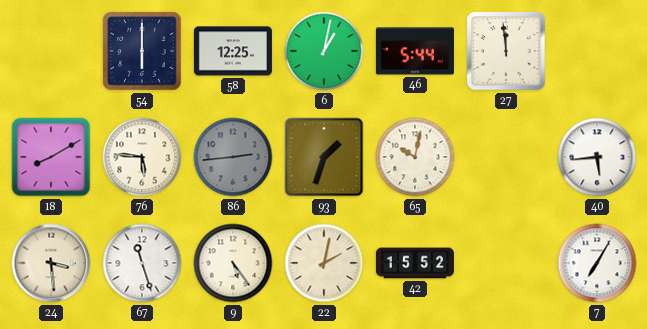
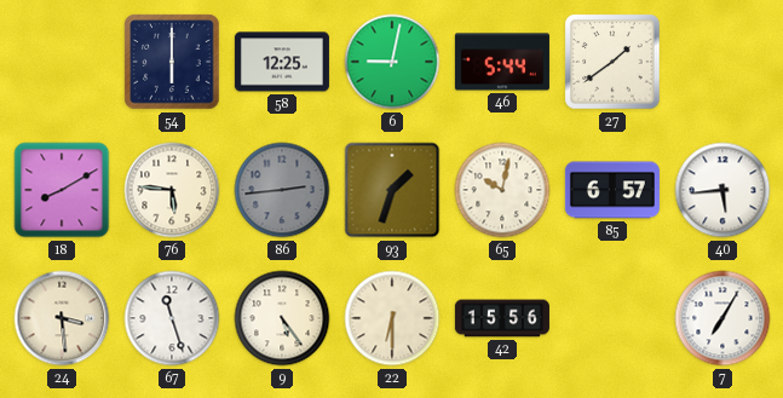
6: 1:02 -> 9:02
27: 11:59 -> 1:39
85: none -> 6:57
22: 2:02 -> 6:30
42: 15:52 -> 15:56
